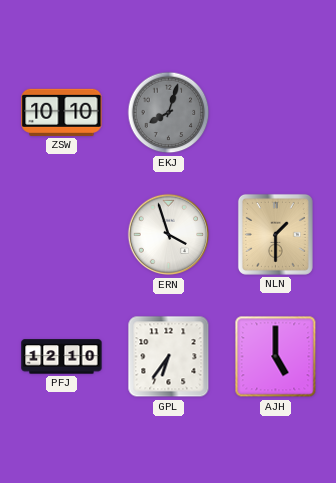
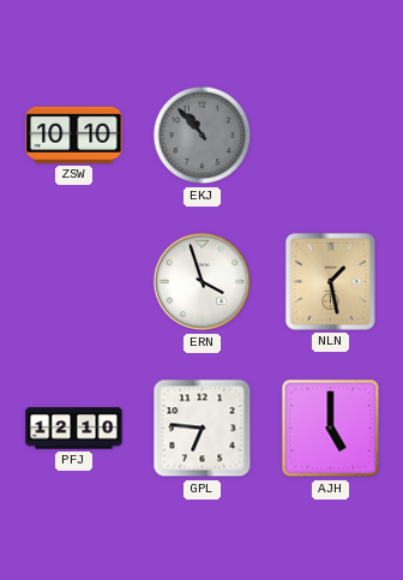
EKJ: 8:03 -> 10:53
NLN: 1:30 -> 1:28
GPL: 6:36 -> 6:46
